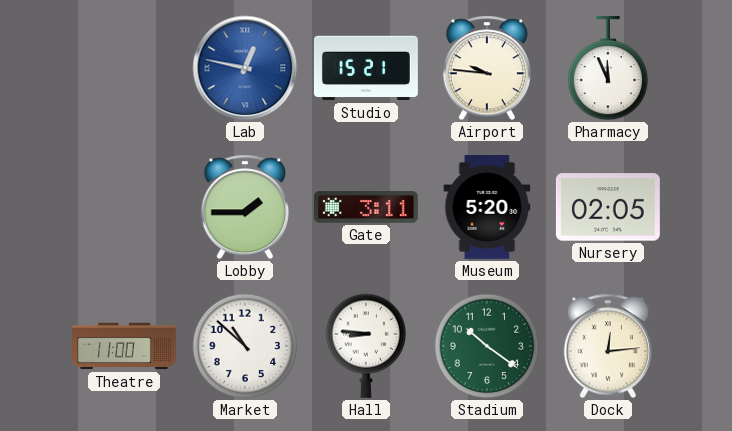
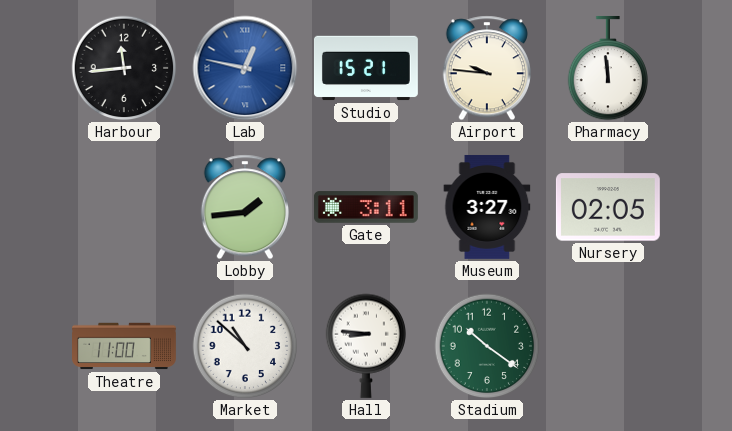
Harbour: none -> 11:44
Pharmacy: 11:56 -> 11:59
Lobby: 1:45 -> 1:44
Museum: 5:20 -> 3:27
Dock: 12:14 -> none
